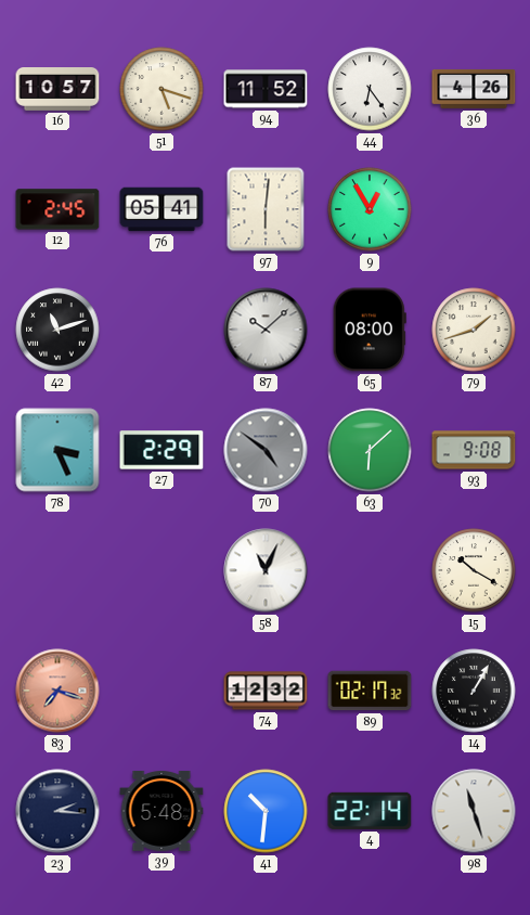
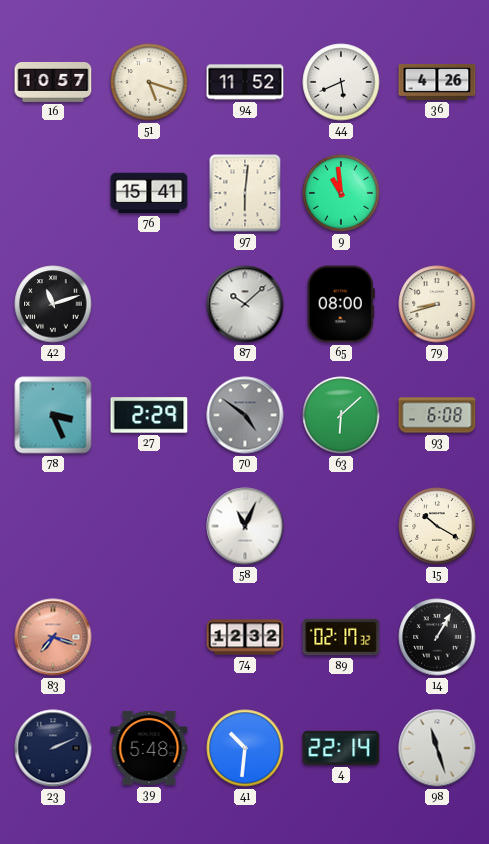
44: 6:24 -> 5:41
12: 2:45 -> none
76: 05:41 -> 15:41
9: 12:55 -> 10:59
79: 1:42 -> 8:42
93: 9:08 -> 6:08
23: 2:16 -> 2:11
